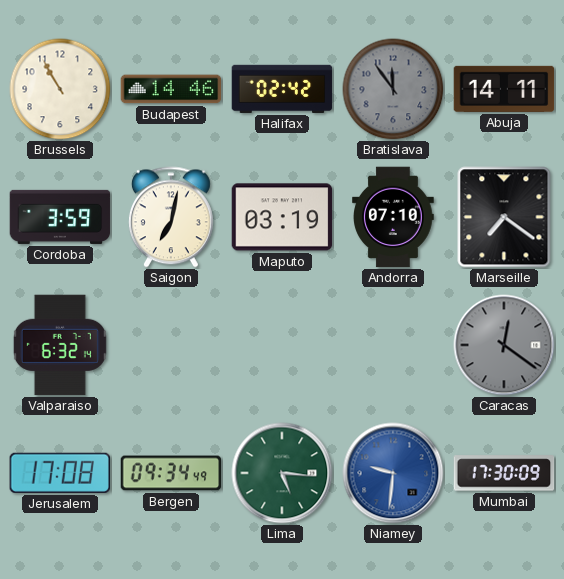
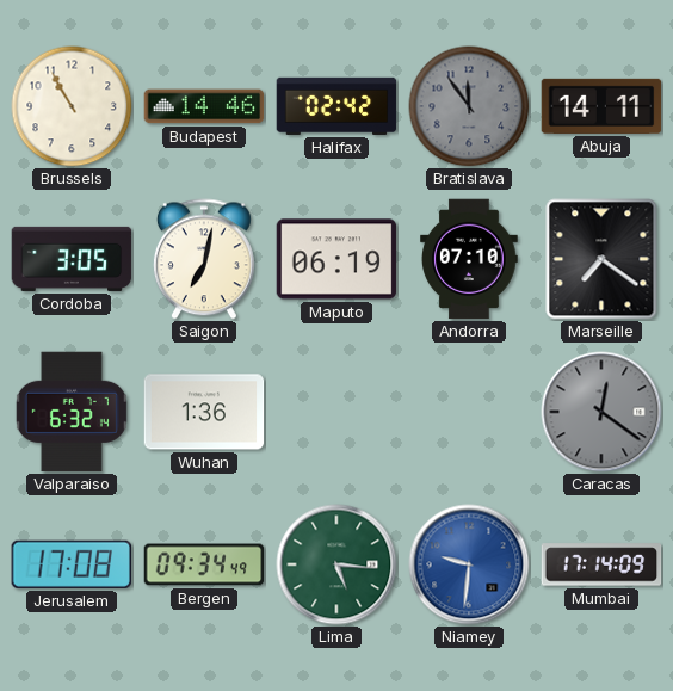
Cordoba: 3:59 -> 3:05
Maputo: 03:19 -> 06:19
Wuhan: none -> 1:36
Mumbai: 17:30 -> 17:14
